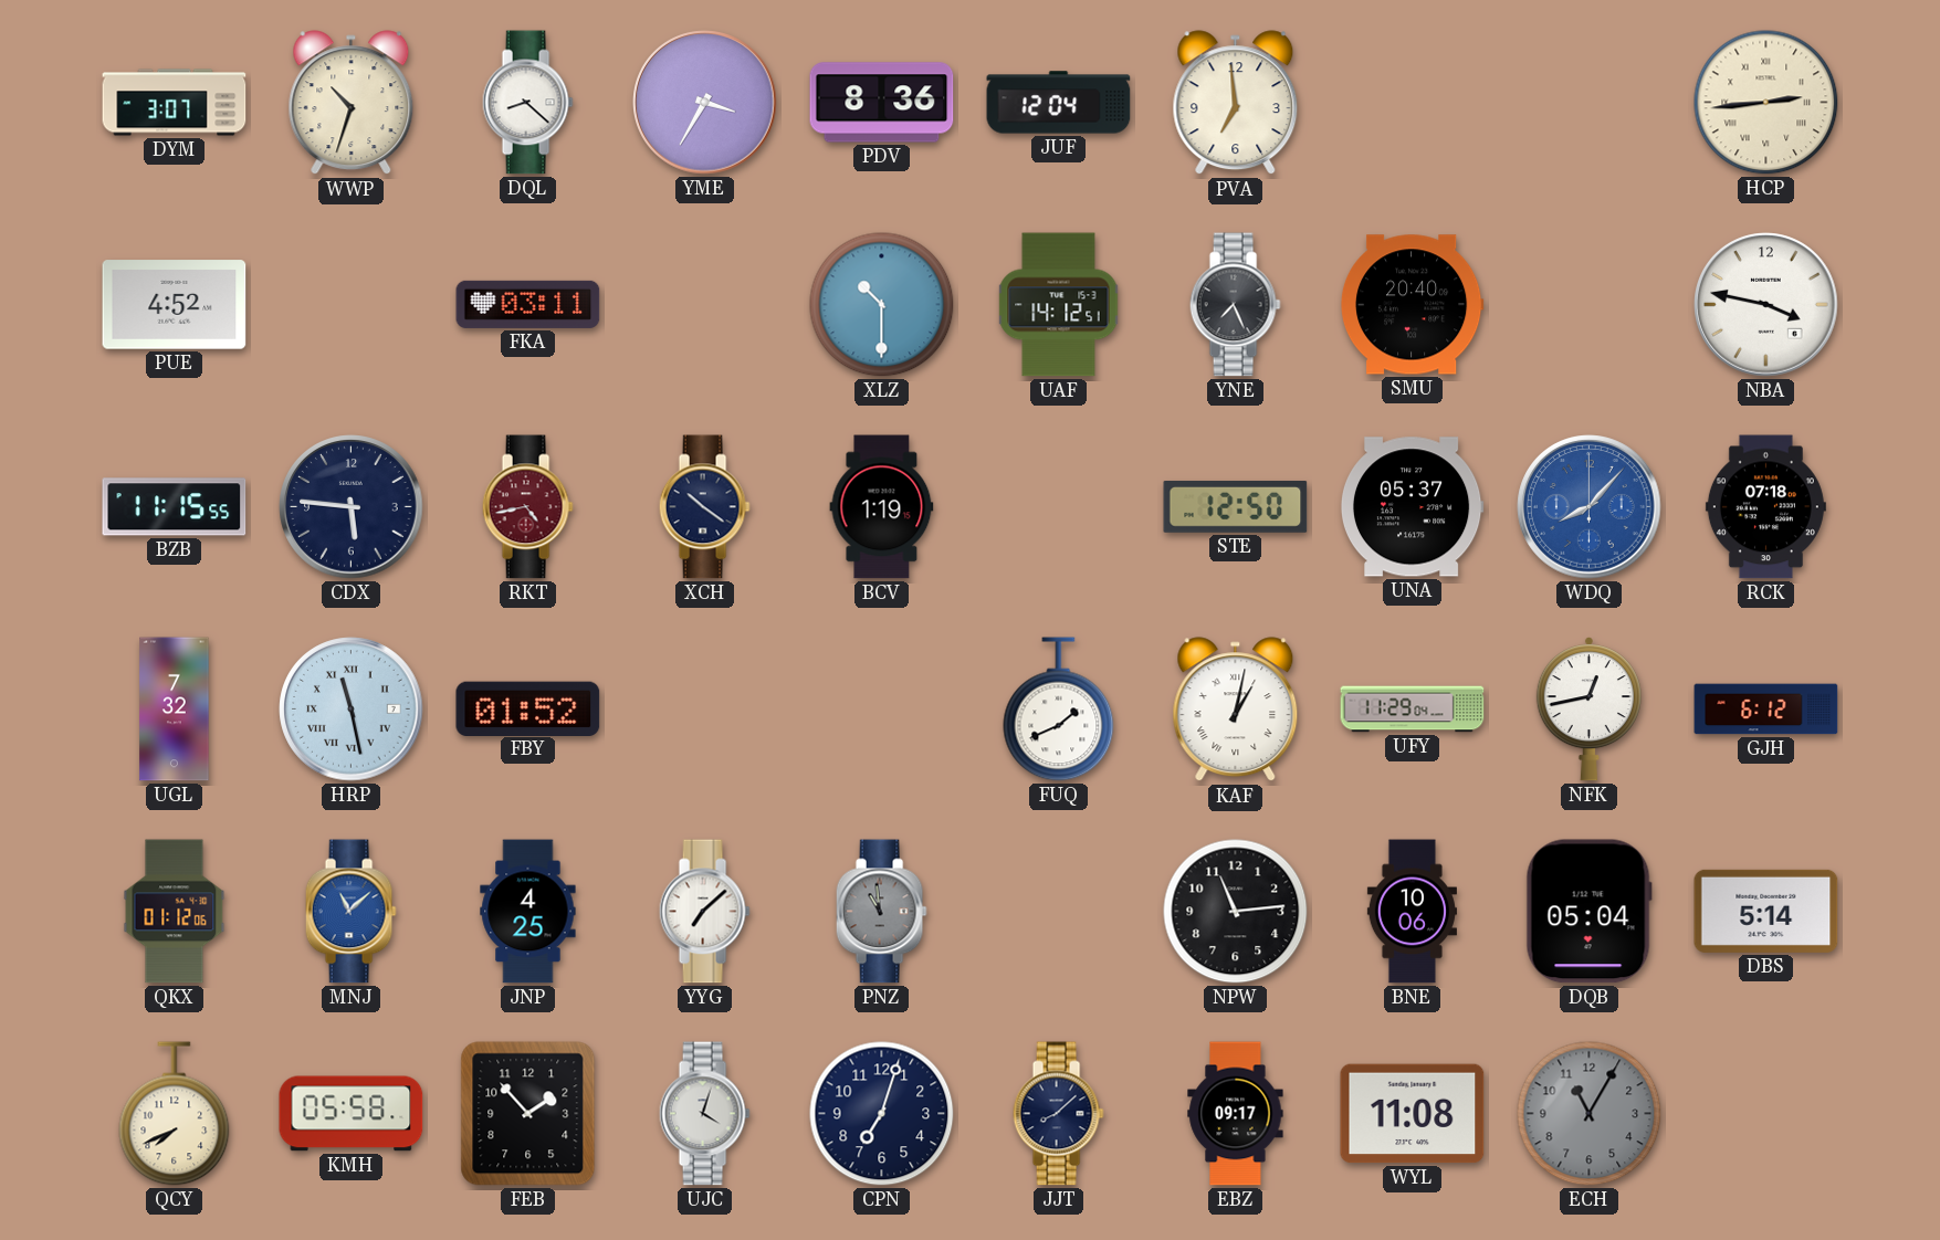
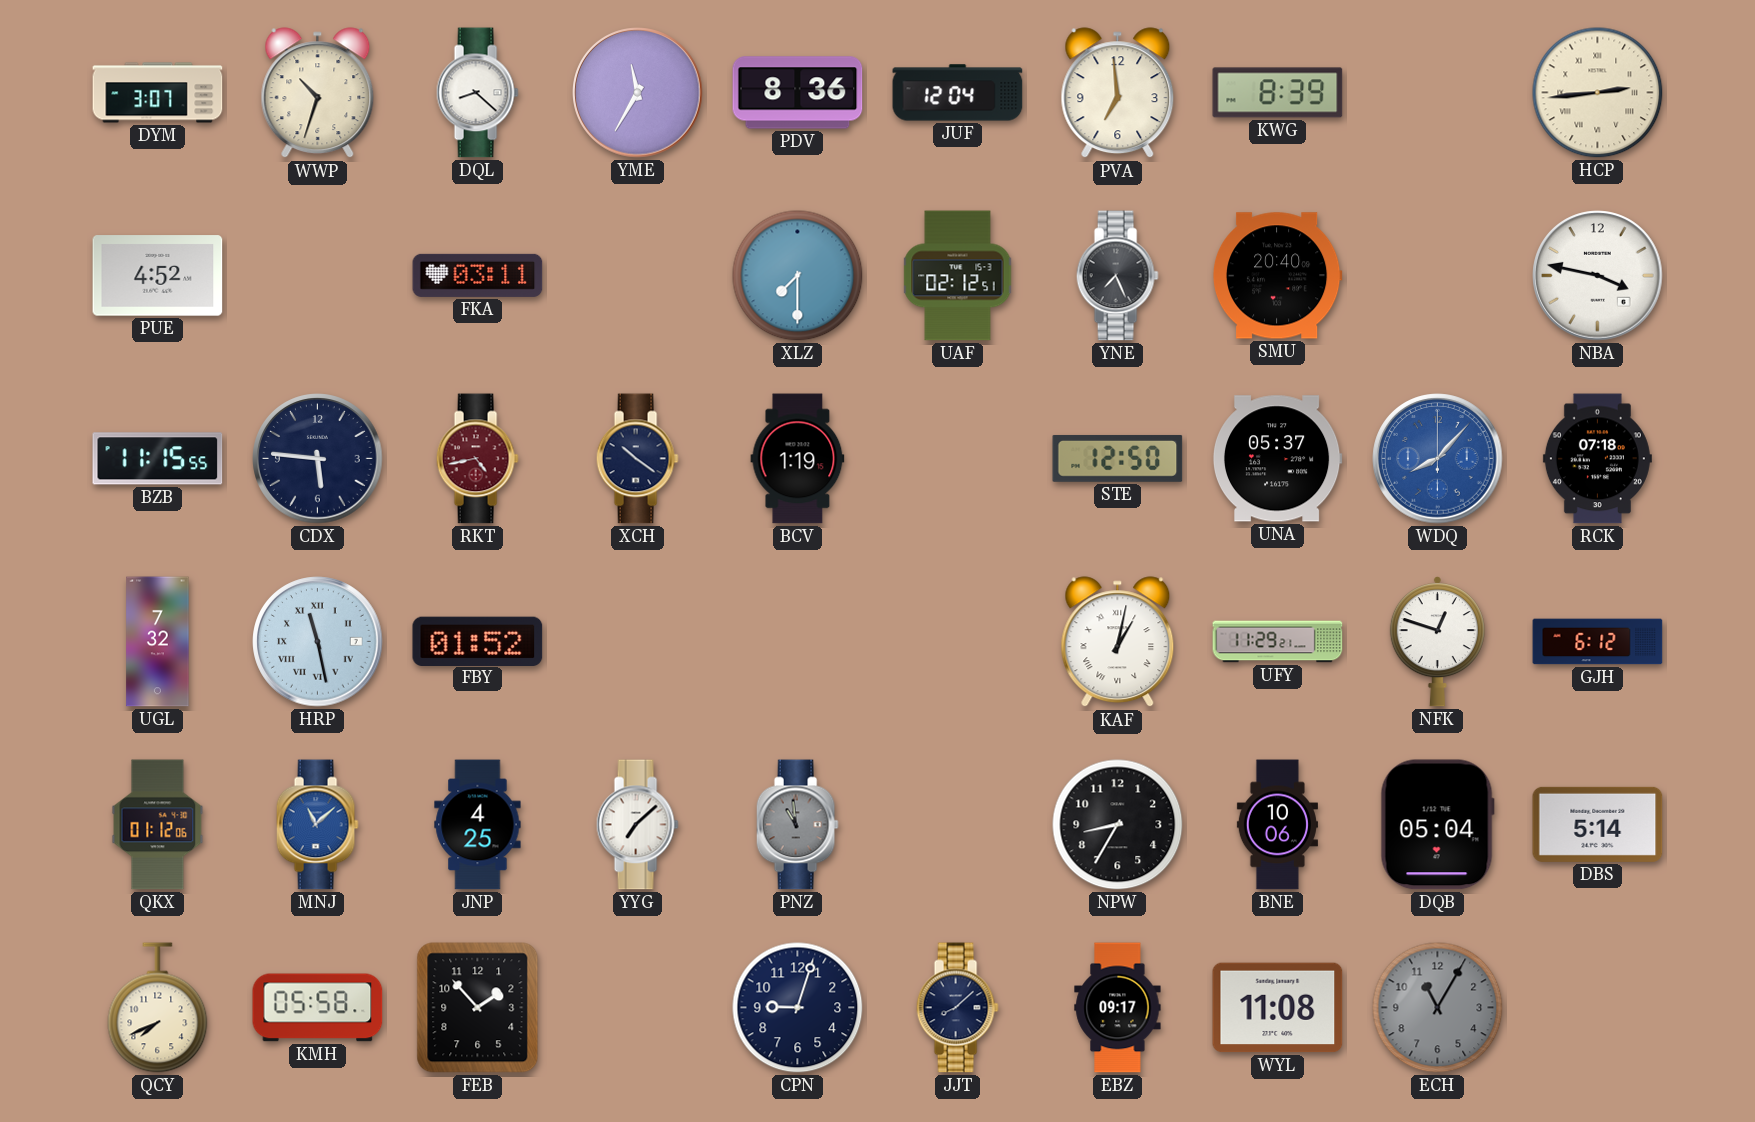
YME: 3:35 -> 11:35
KWG: none -> 8:39
XLZ: 10:30 -> 7:30
UAF: 14:12 -> 02:12
FUQ: 1:41 -> none
UFY: 11:29:04 -> 11:29:21
NFK: 12:43 -> 12:48
NPW: 11:14 -> 8:35
UJC: 4:03 -> none
CPN: 7:03 -> 9:03
